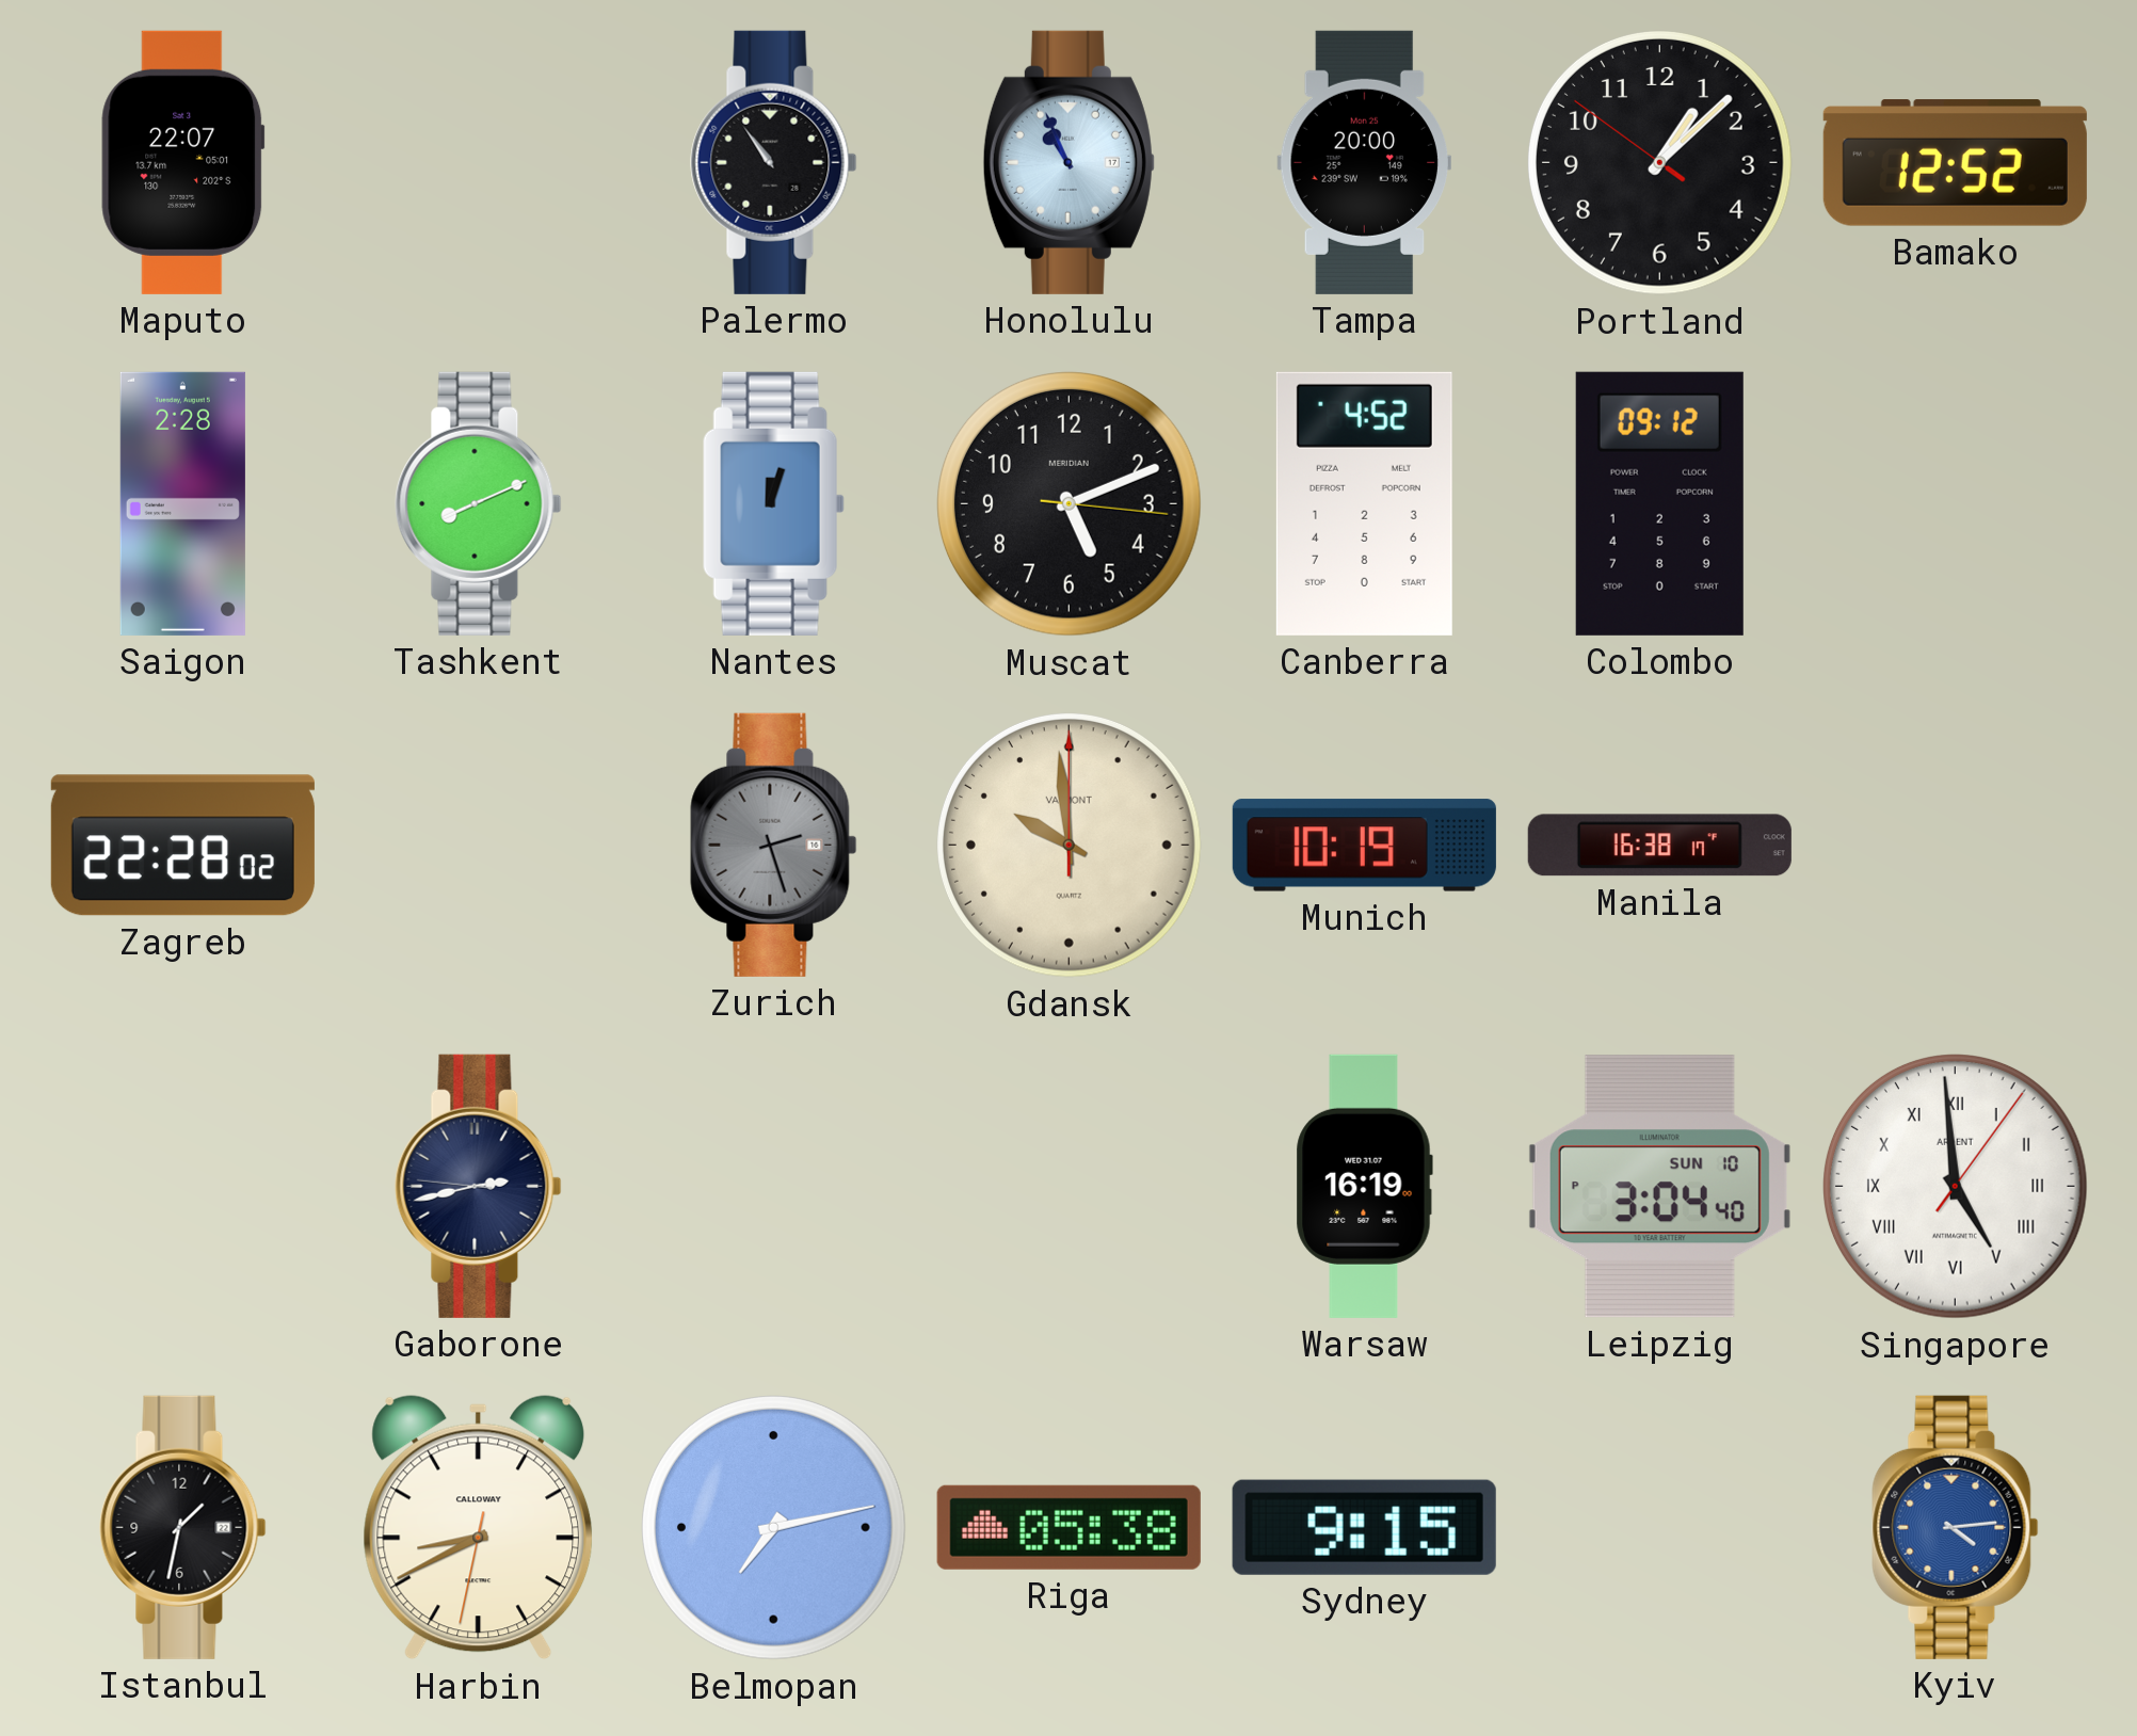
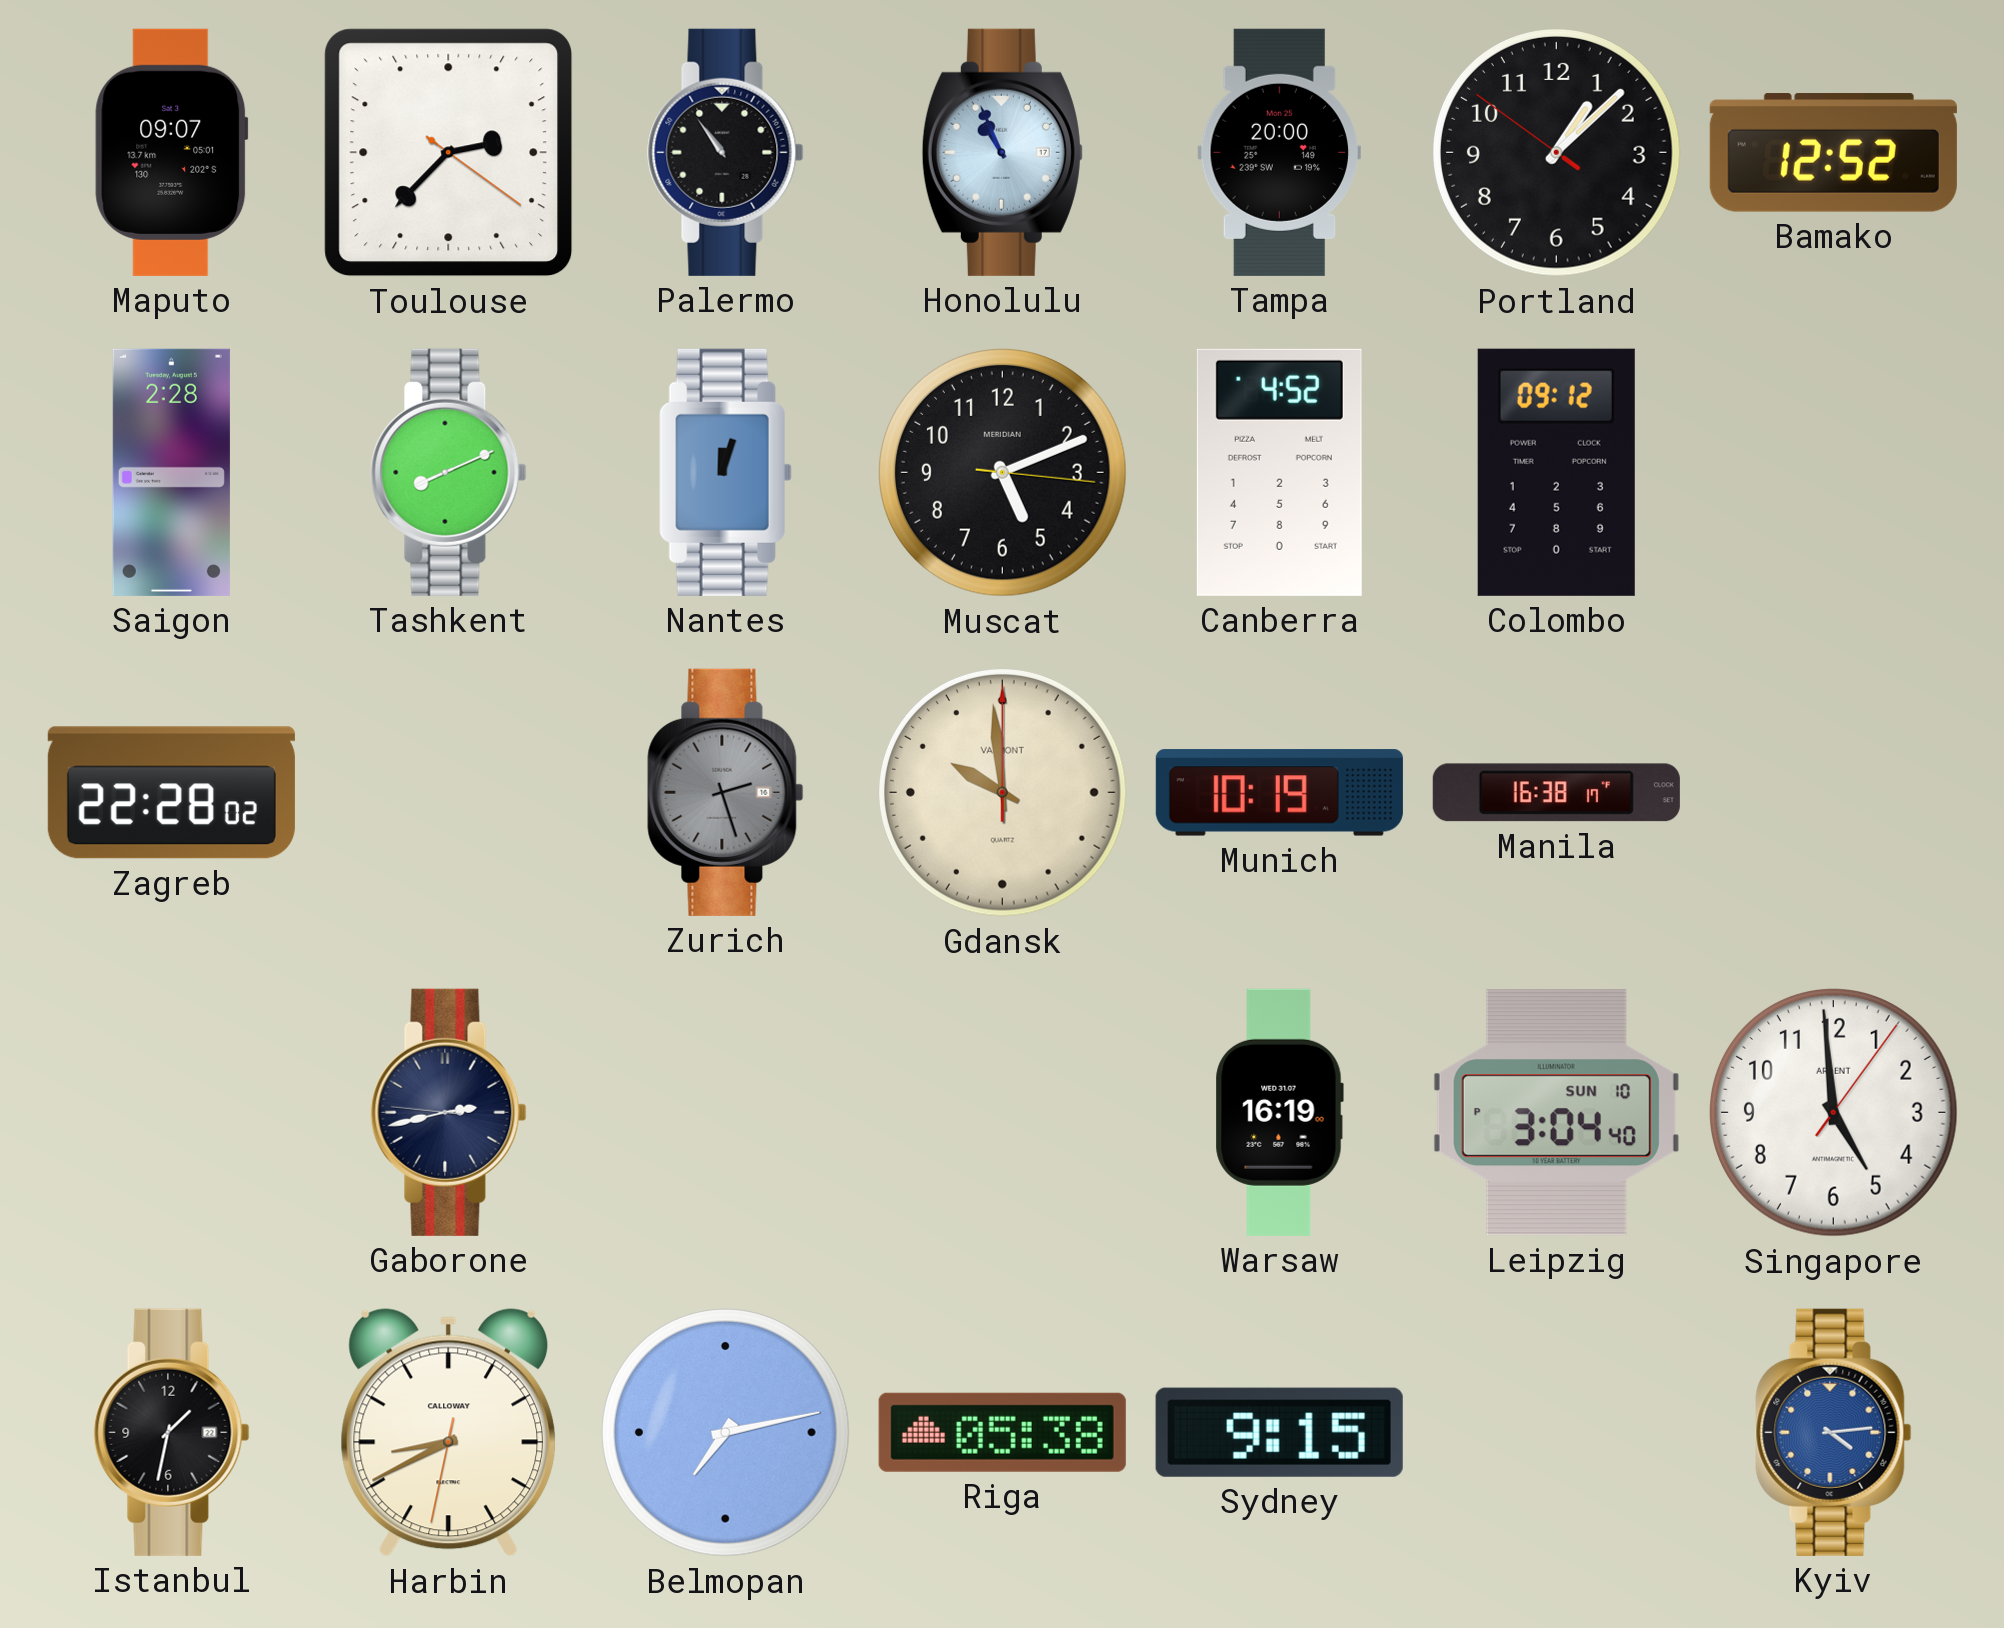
Maputo: 22:07 -> 09:07
Toulouse: none -> 2:37
Singapore numerals: Roman -> Arabic
